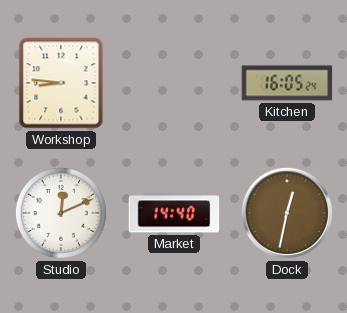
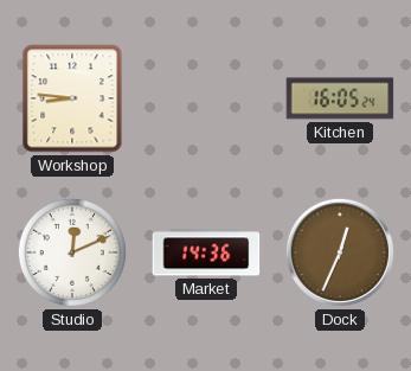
Market: 14:40 -> 14:36
Dock: 12:32 -> 12:34
